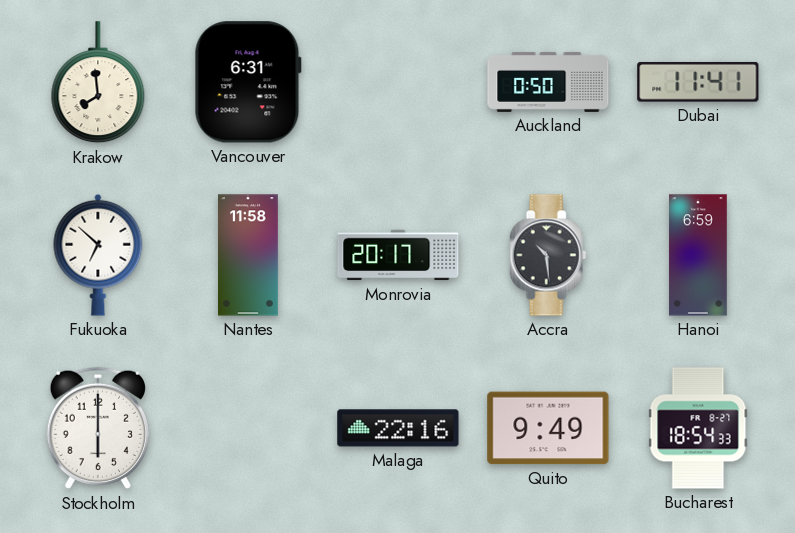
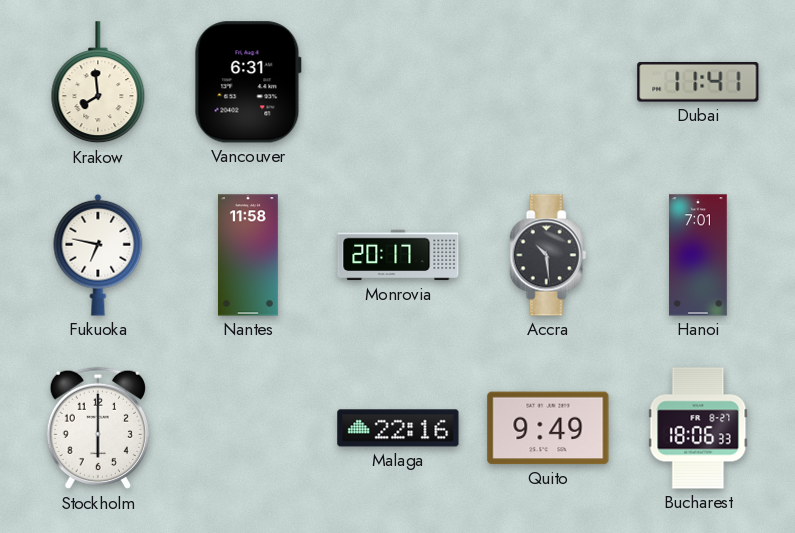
Auckland: 0:50 -> none
Fukuoka: 6:52 -> 6:47
Hanoi: 6:59 -> 7:01
Bucharest: 18:54 -> 18:06
